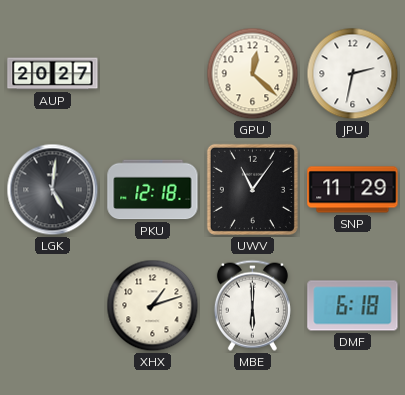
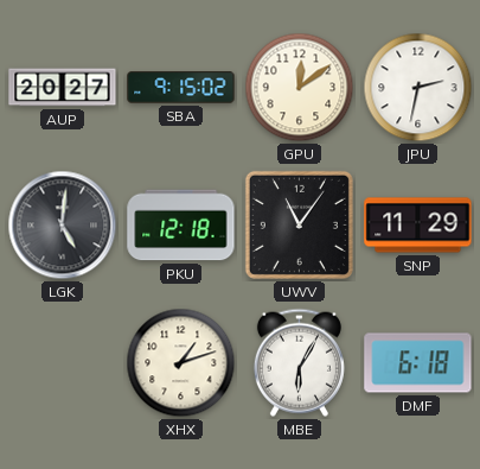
SBA: none -> 9:15
GPU: 12:22 -> 12:09
MBE: 6:00 -> 6:05
